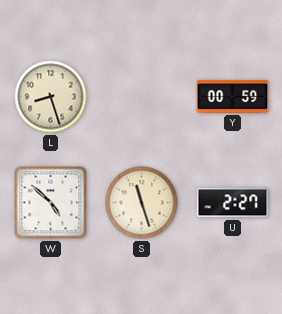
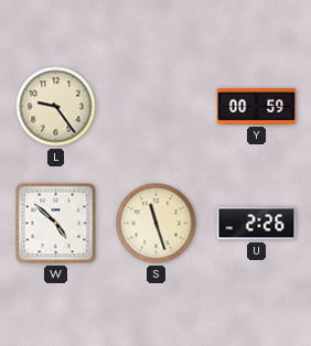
L: 8:27 -> 9:24
U: 2:27 -> 2:26
